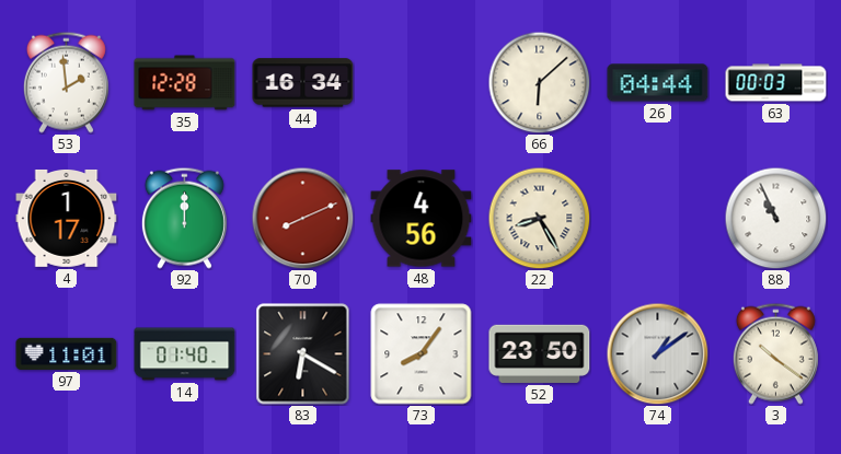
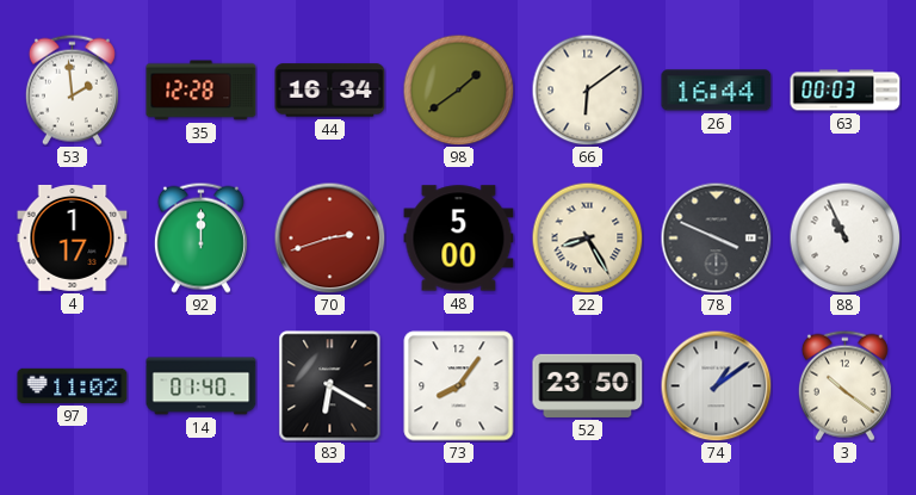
98: none -> 1:39
66: 6:08 -> 6:09
26: 04:44 -> 16:44
70: 8:11 -> 2:42
48: 4:56 -> 5:00
78: none -> 3:49
97: 11:01 -> 11:02
